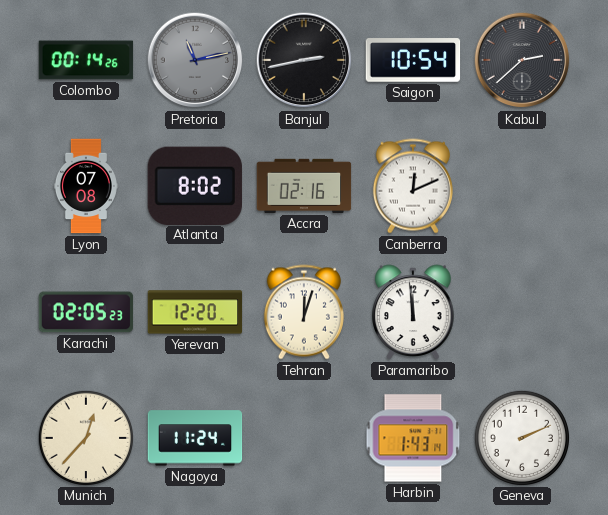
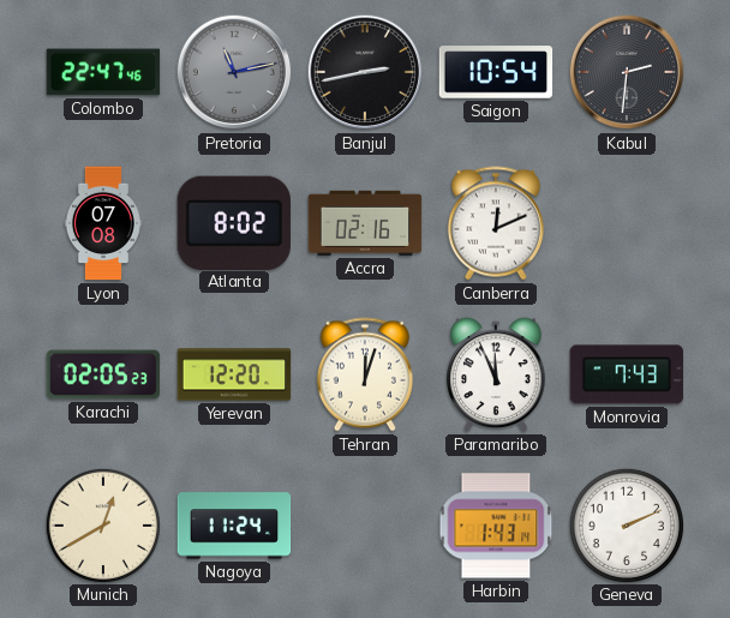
Colombo: 00:14 -> 22:47
Kabul: 2:38 -> 2:31
Paramaribo: 11:59 -> 11:56
Monrovia: none -> 7:43
Munich: 12:37 -> 12:40
